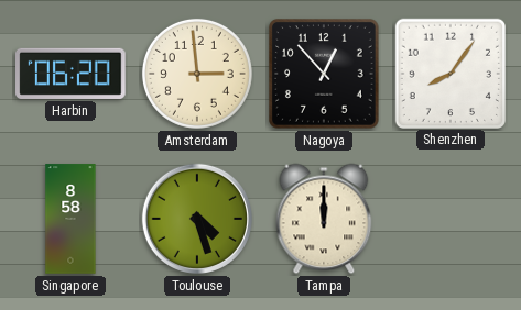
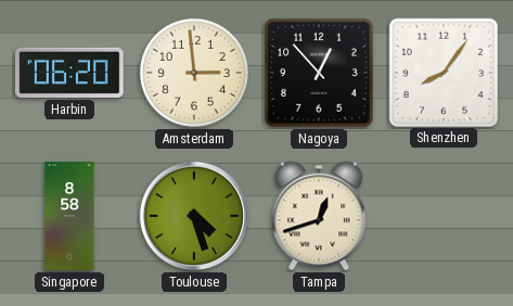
Tampa: 12:00 -> 12:42
